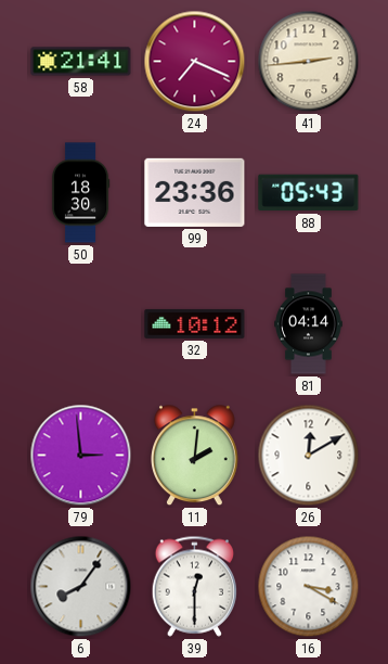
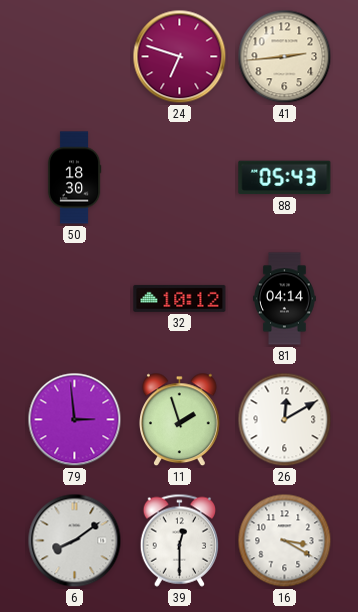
58: 21:41 -> none
24: 7:19 -> 6:48
99: 23:36 -> none
11: 2:01 -> 1:57
6: 8:06 -> 8:09
